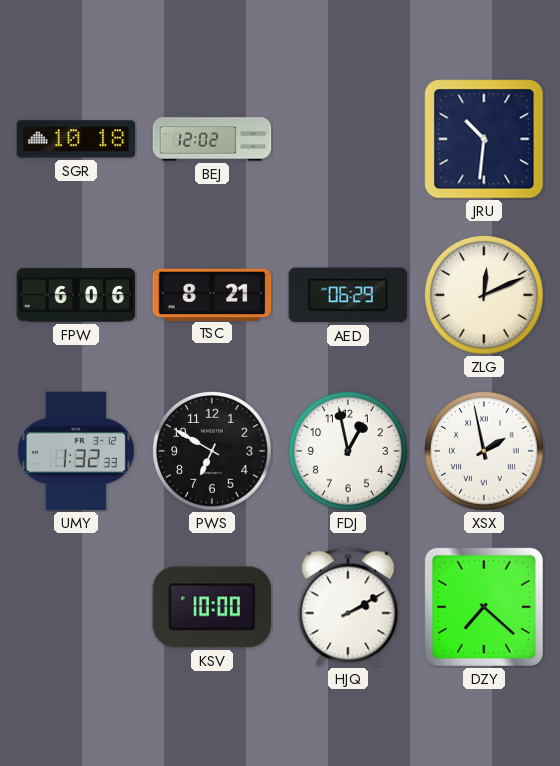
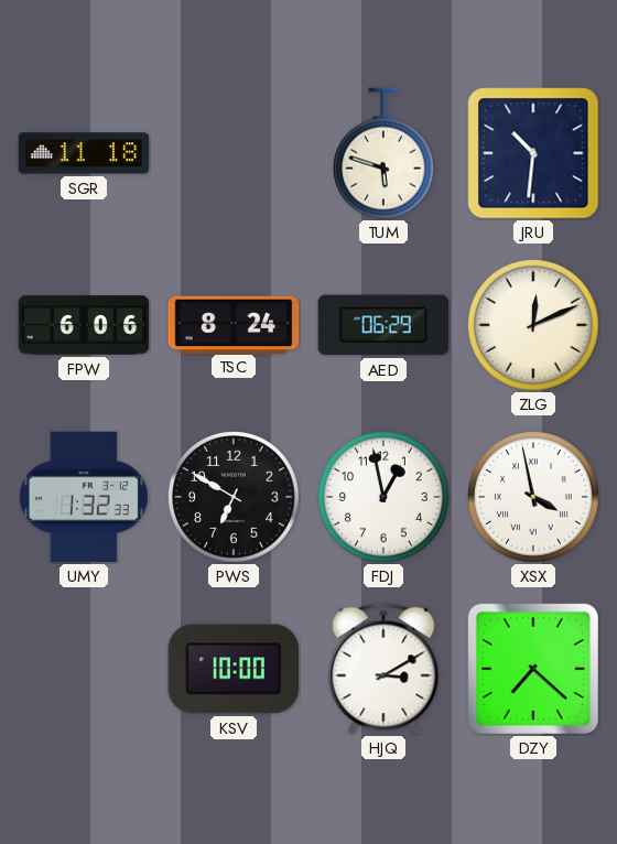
SGR: 10:18 -> 11:18
BEJ: 12:02 -> none
TUM: none -> 5:48
TSC: 8:21 -> 8:24
XSX: 1:58 -> 3:58
HJQ: 2:10 -> 3:10
